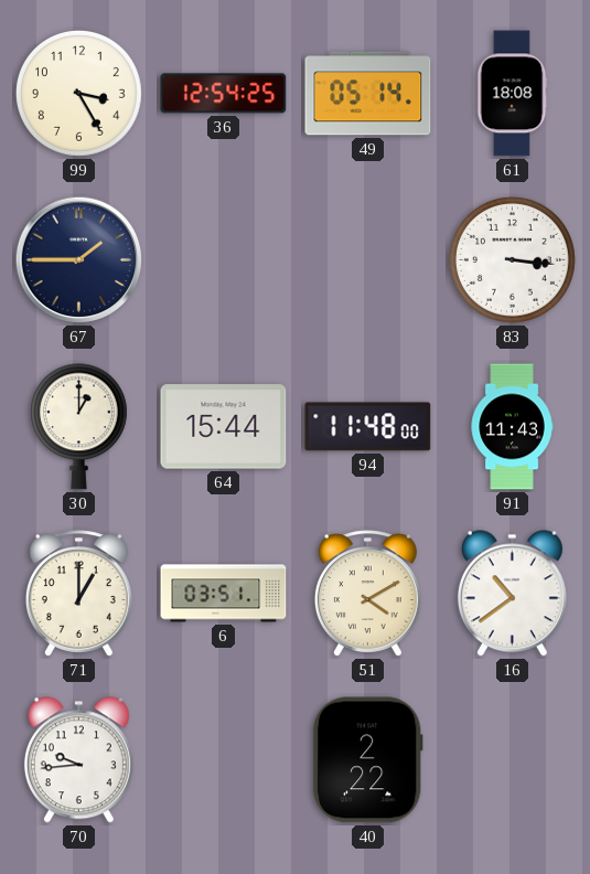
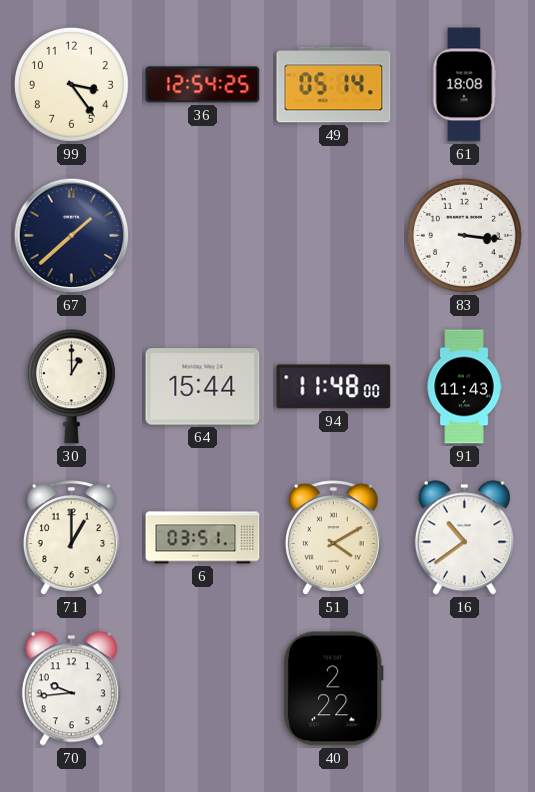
99: 3:25 -> 3:24
67: 1:45 -> 1:38
